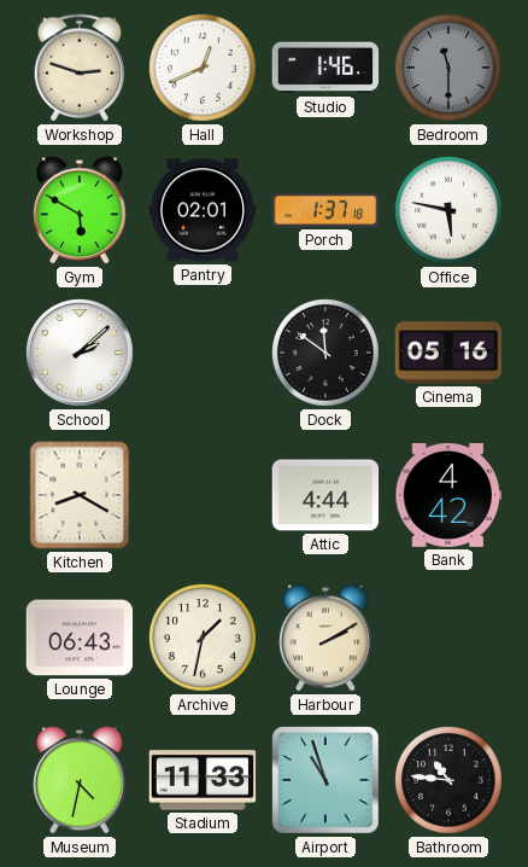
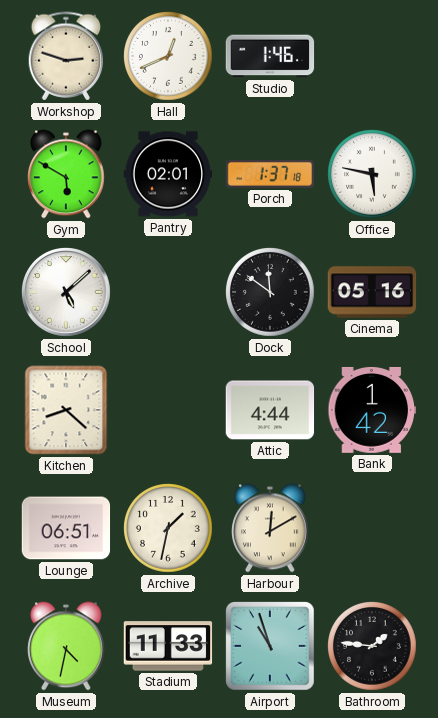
Bedroom: 11:30 -> none
School: 2:08 -> 5:08
Kitchen: 8:20 -> 8:22
Bank: 4:42 -> 1:42
Lounge: 06:43 -> 06:51
Harbour: 2:10 -> 12:10
Bathroom: 10:46 -> 1:46
